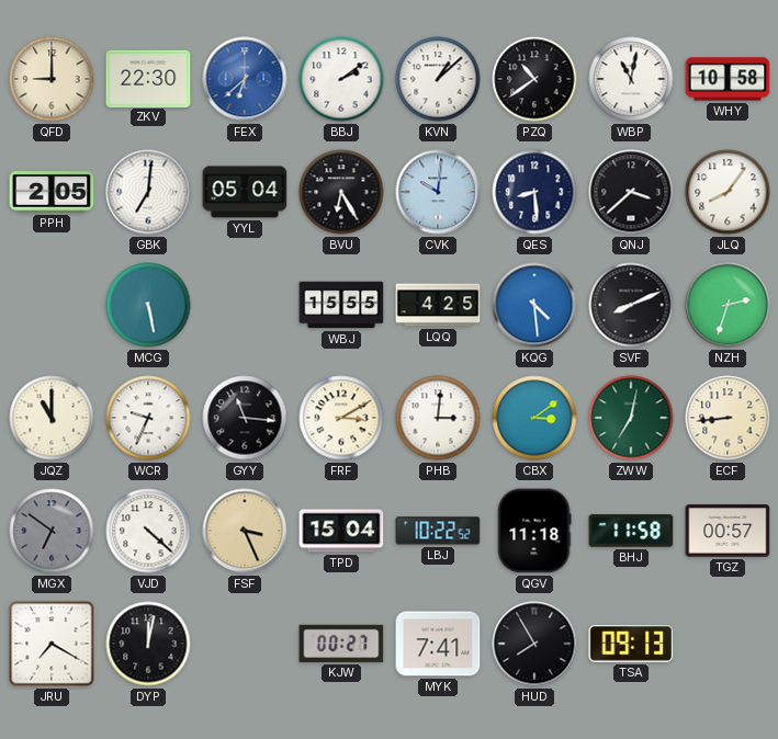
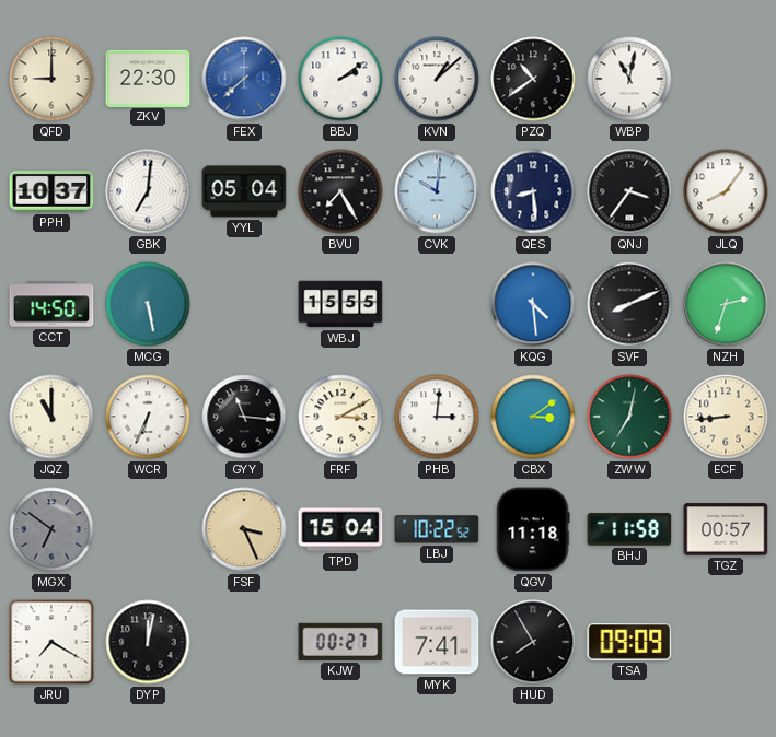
FEX: 6:38 -> 7:38
WHY: 10:58 -> none
PPH: 2:05 -> 10:37
BVU: 6:25 -> 7:25
QNJ: 3:38 -> 3:36
CCT: none -> 14:50
LQQ: 4:25 -> none
WCR: 9:34 -> 6:34
VJD: 4:22 -> none
TSA: 09:13 -> 09:09
